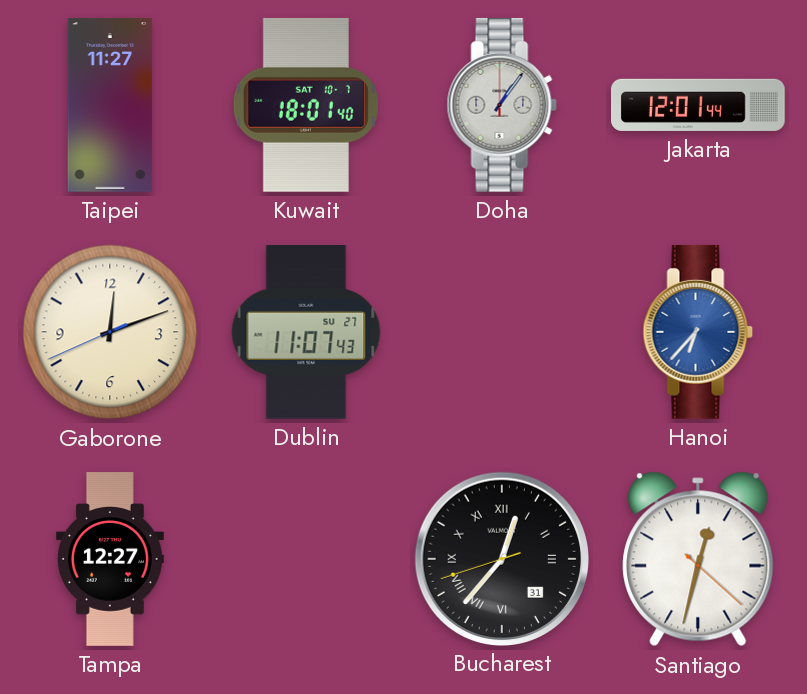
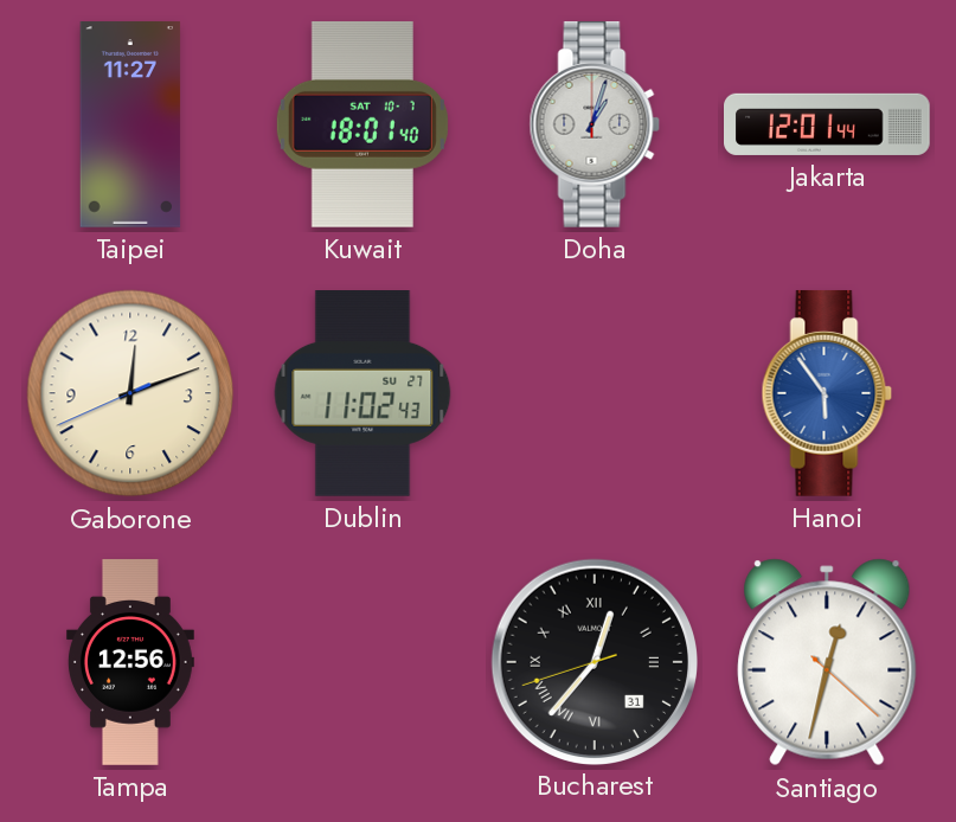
Doha: 1:06 -> 1:03
Dublin: 11:07 -> 11:02
Hanoi: 6:37 -> 5:54
Tampa: 12:27 -> 12:56
